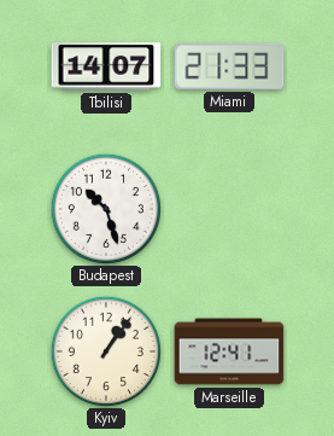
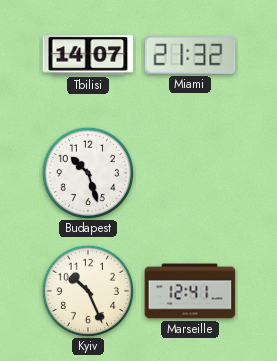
Miami: 21:33 -> 21:32
Kyiv: 1:06 -> 10:26
